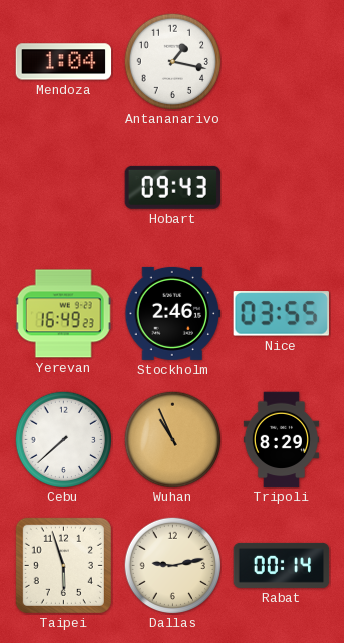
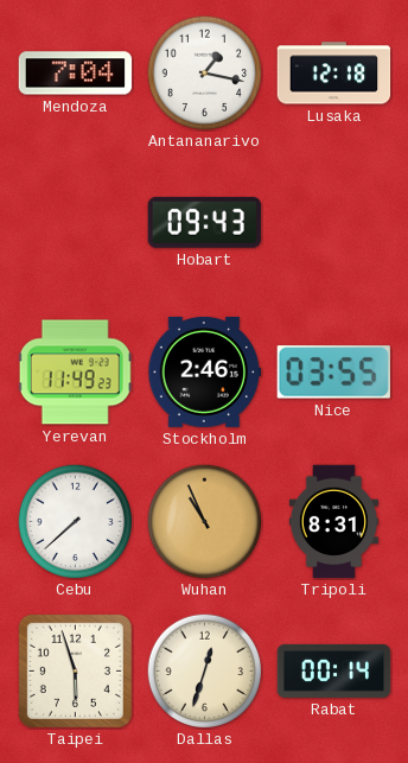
Mendoza: 1:04 -> 7:04
Lusaka: none -> 12:18
Yerevan: 16:49 -> 11:49
Tripoli: 8:29 -> 8:31
Dallas: 9:13 -> 12:33
